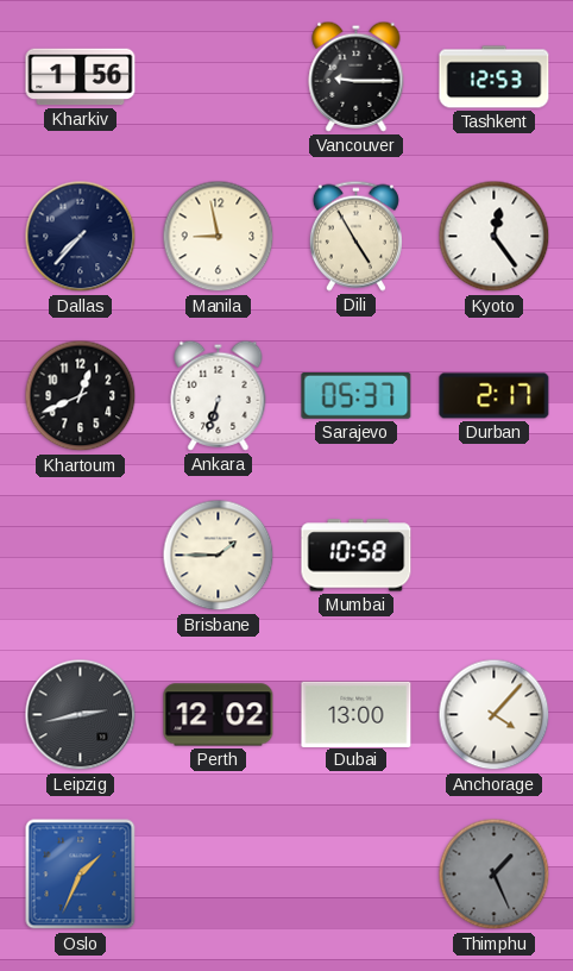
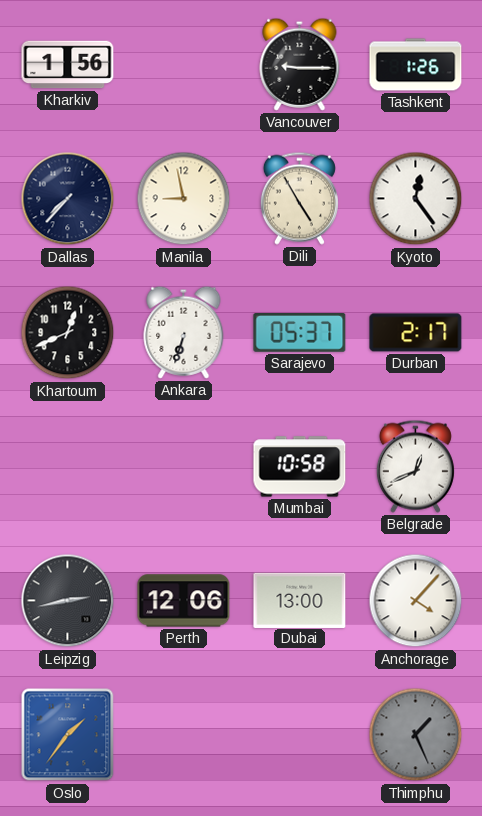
Tashkent: 12:53 -> 1:26
Brisbane: 1:45 -> none
Belgrade: none -> 12:41
Perth: 12:02 -> 12:06
Oslo: 1:34 -> 1:36
